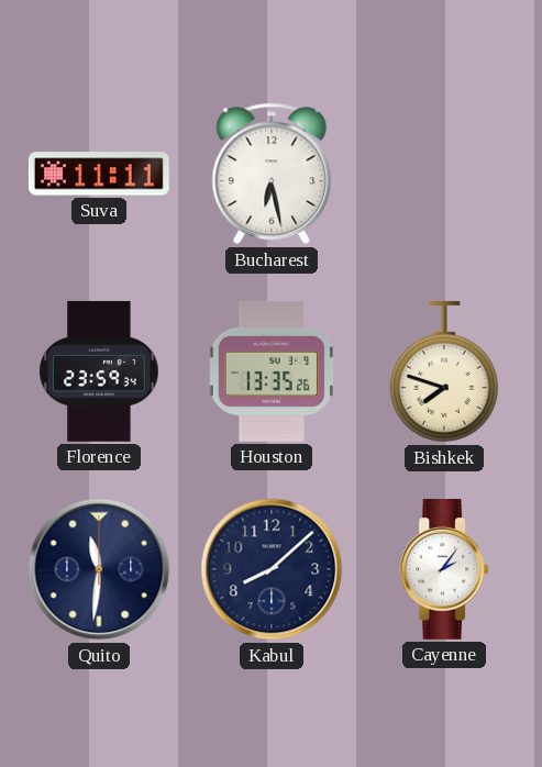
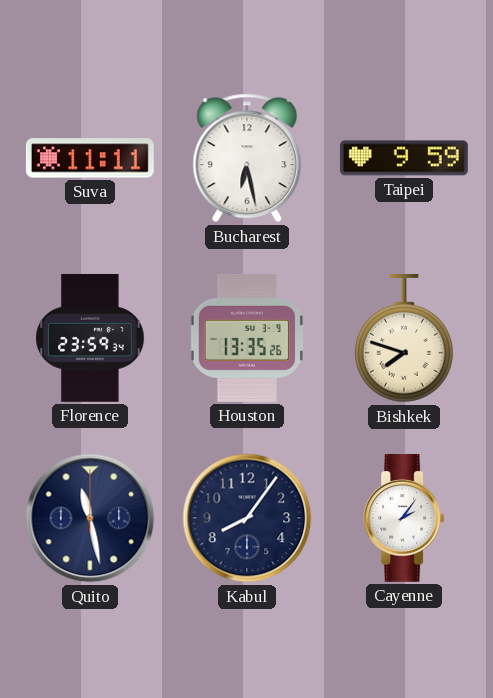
Taipei: none -> 9:59
Quito: 11:31 -> 11:28
Kabul: 8:08 -> 8:06
